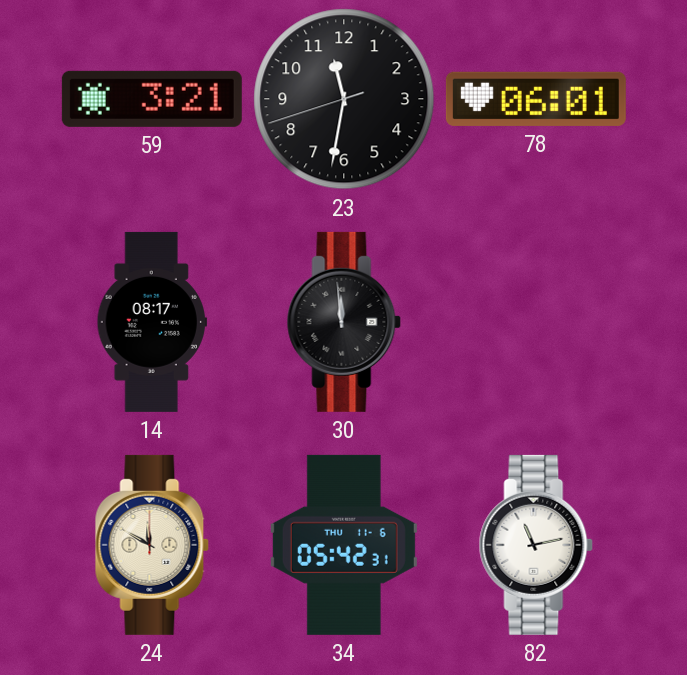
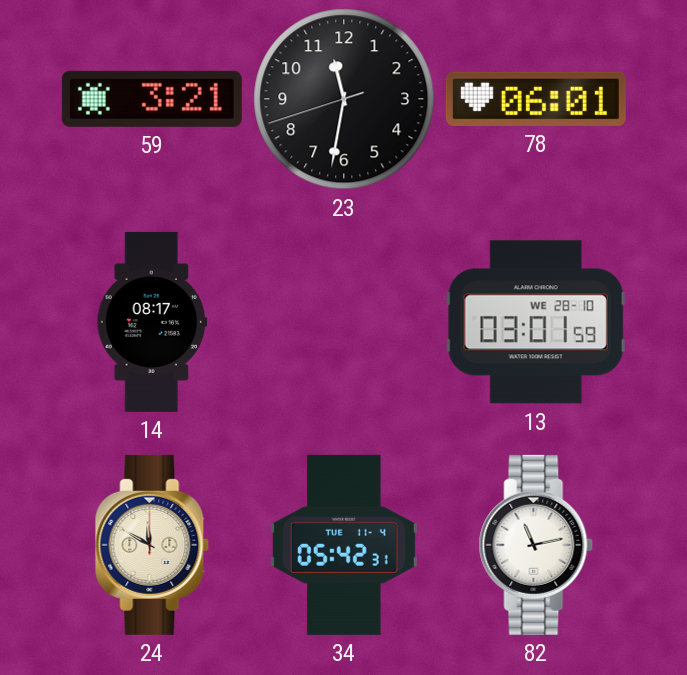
30: 11:59 -> none
13: none -> 03:01
34 date: THU 11-6 -> TUE 11-4
